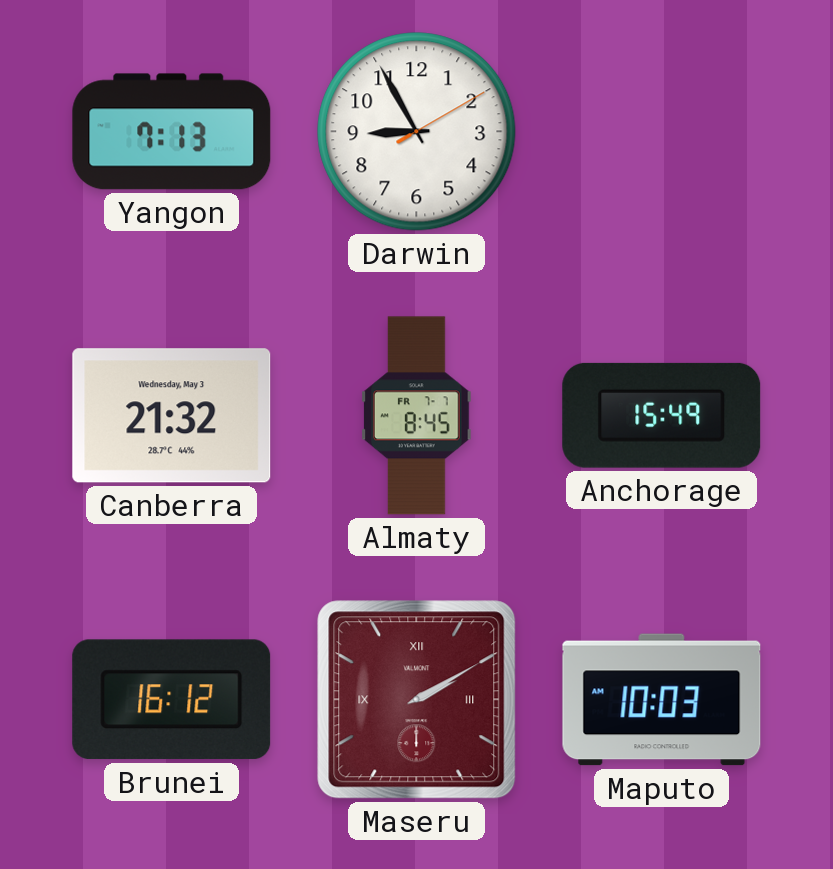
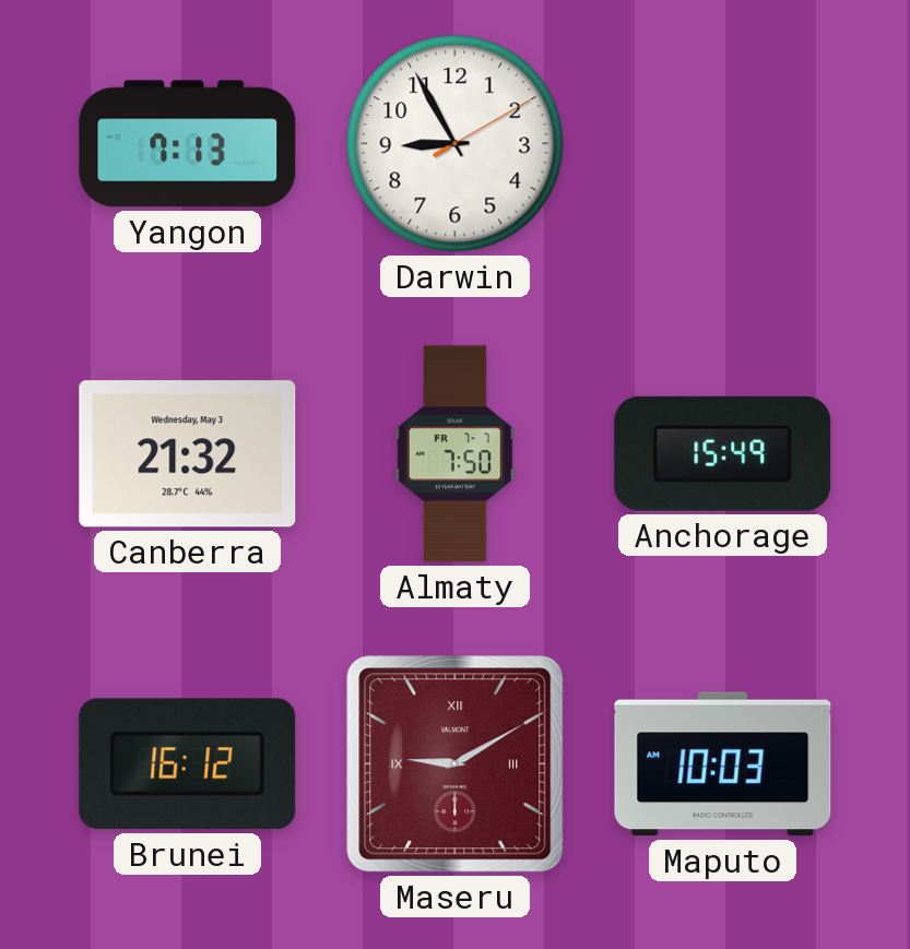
Almaty: 8:45 -> 7:50
Maseru: 2:10 -> 9:10
